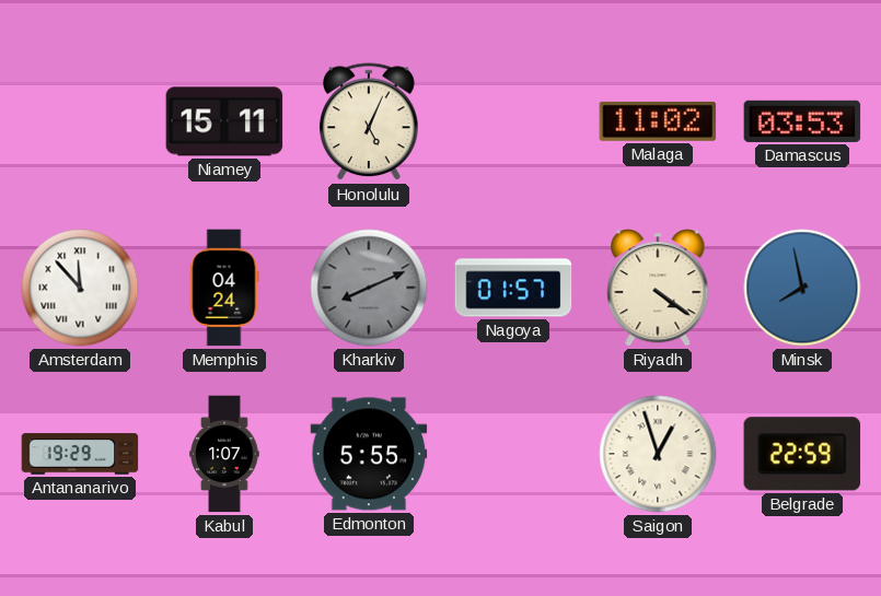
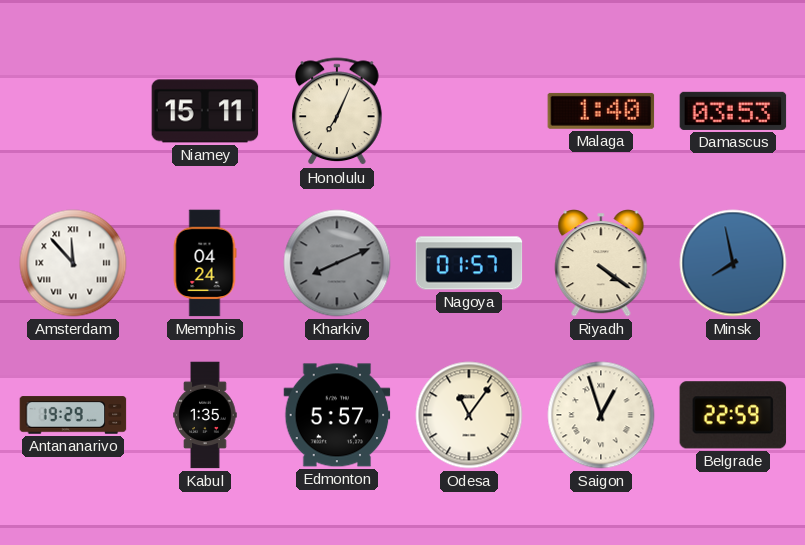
Honolulu: 5:04 -> 7:04
Malaga: 11:02 -> 1:40
Kabul: 1:07 -> 1:35
Edmonton: 5:55 -> 5:57
Odesa: none -> 11:06
